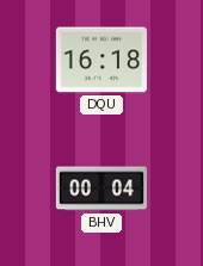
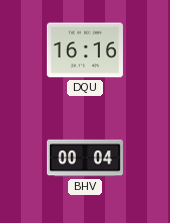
DQU: 16:18 -> 16:16
